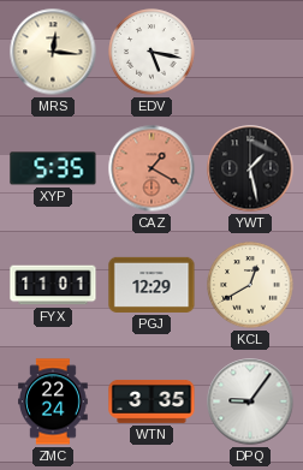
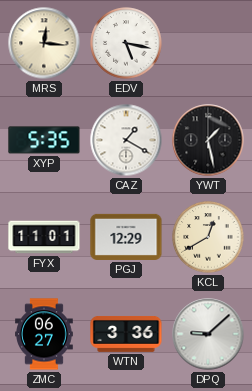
CAZ dial: salmon -> white
ZMC: 22:24 -> 06:27
WTN: 3:35 -> 3:36
DPQ: 9:06 -> 9:08
